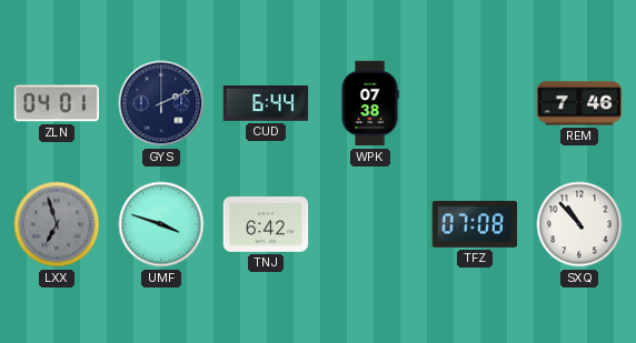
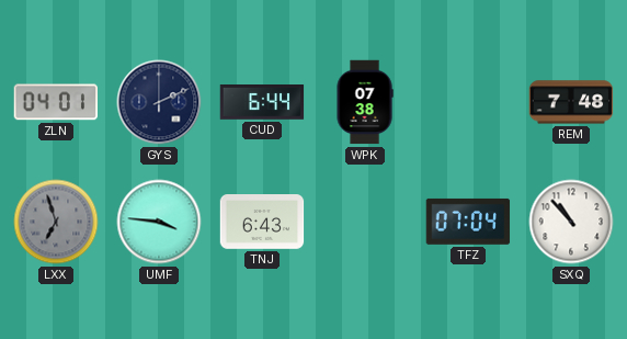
REM: 7:46 -> 7:48
UMF: 3:48 -> 3:46
TNJ: 6:42 -> 6:43
TFZ: 07:08 -> 07:04
